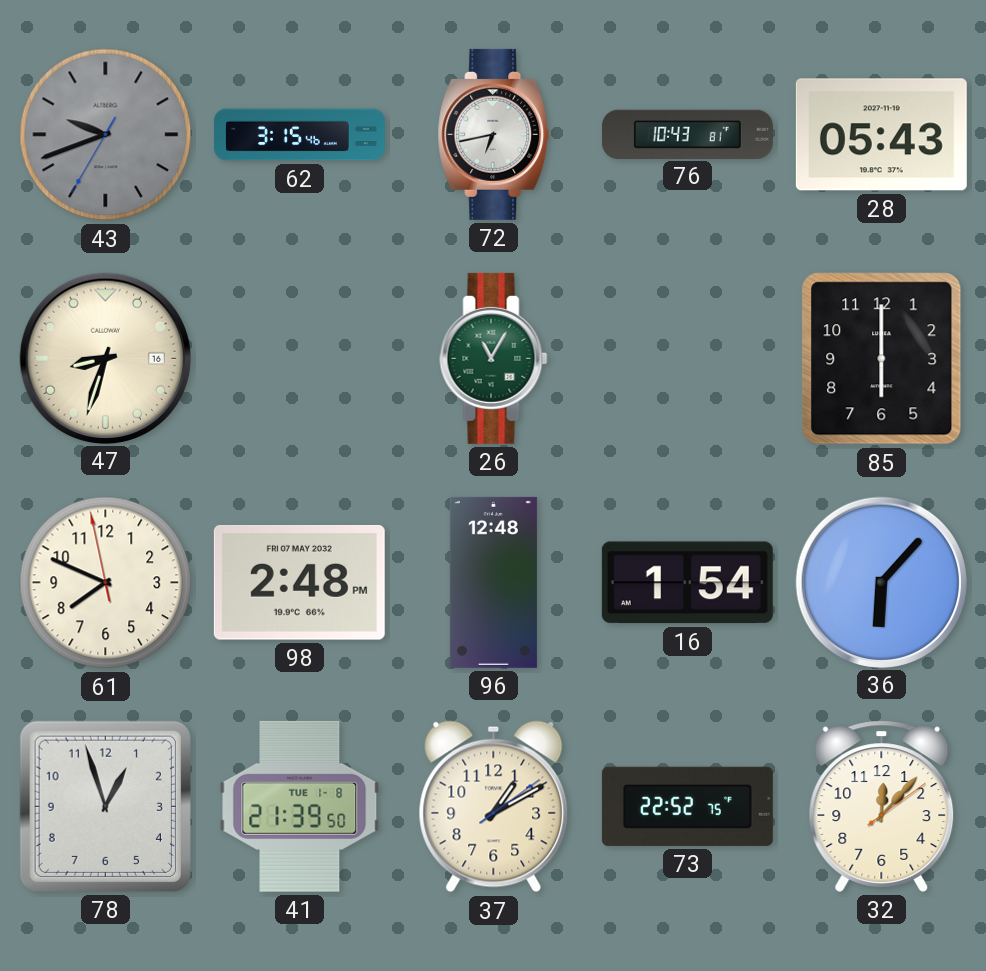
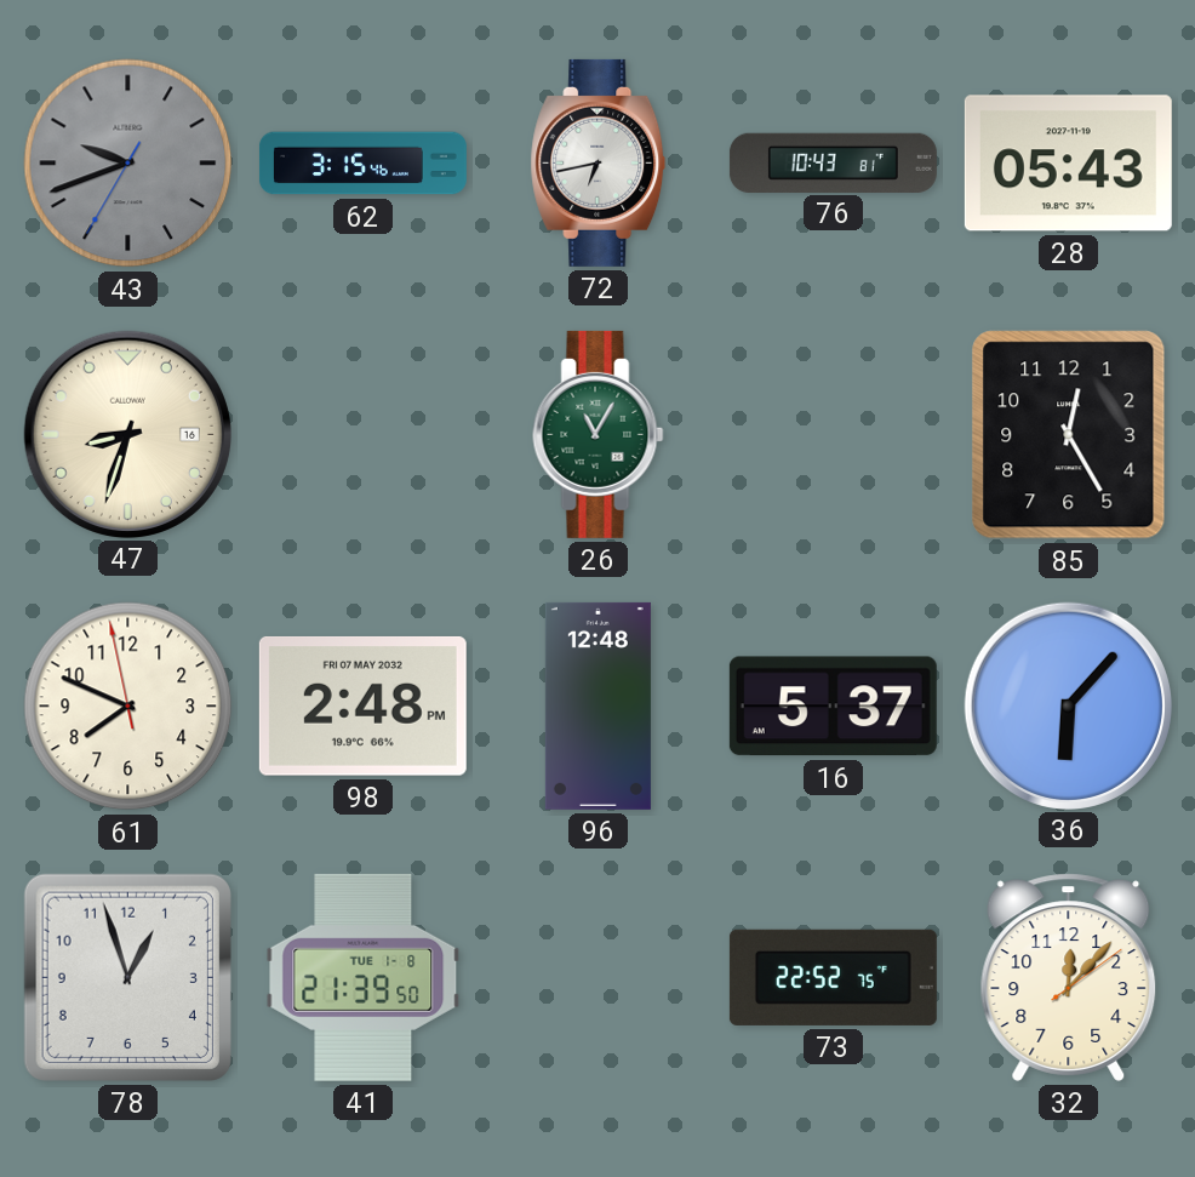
85: 6:00 -> 12:25
16: 1:54 -> 5:37
37: 1:10 -> none
